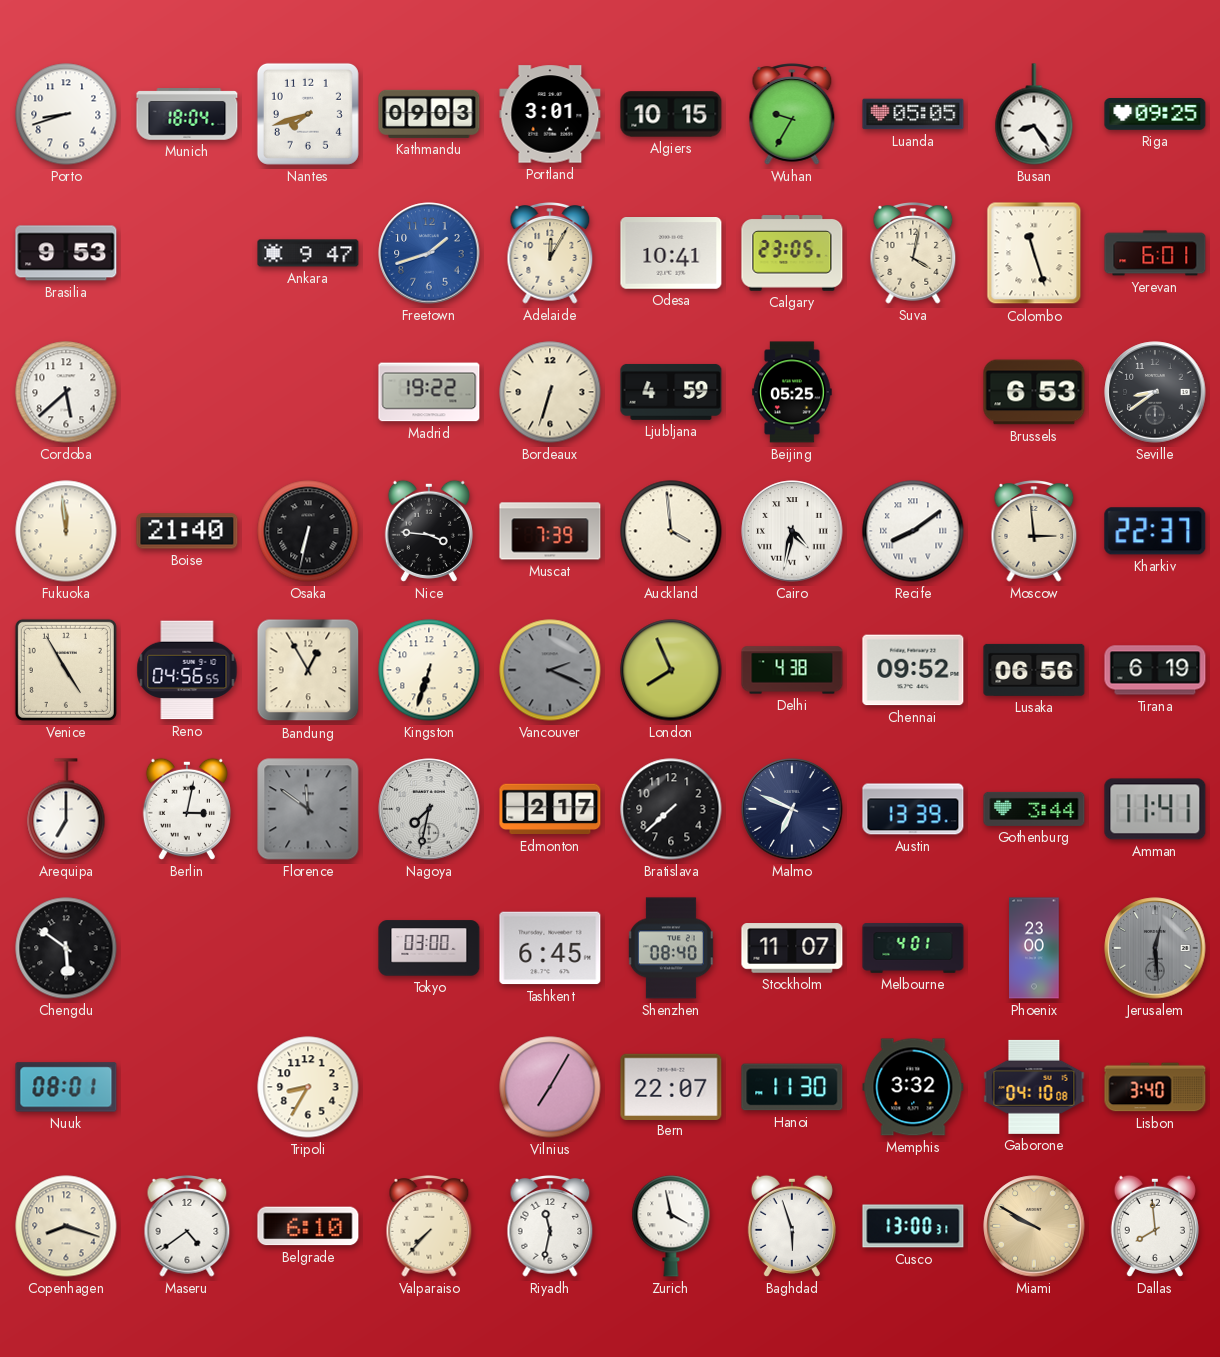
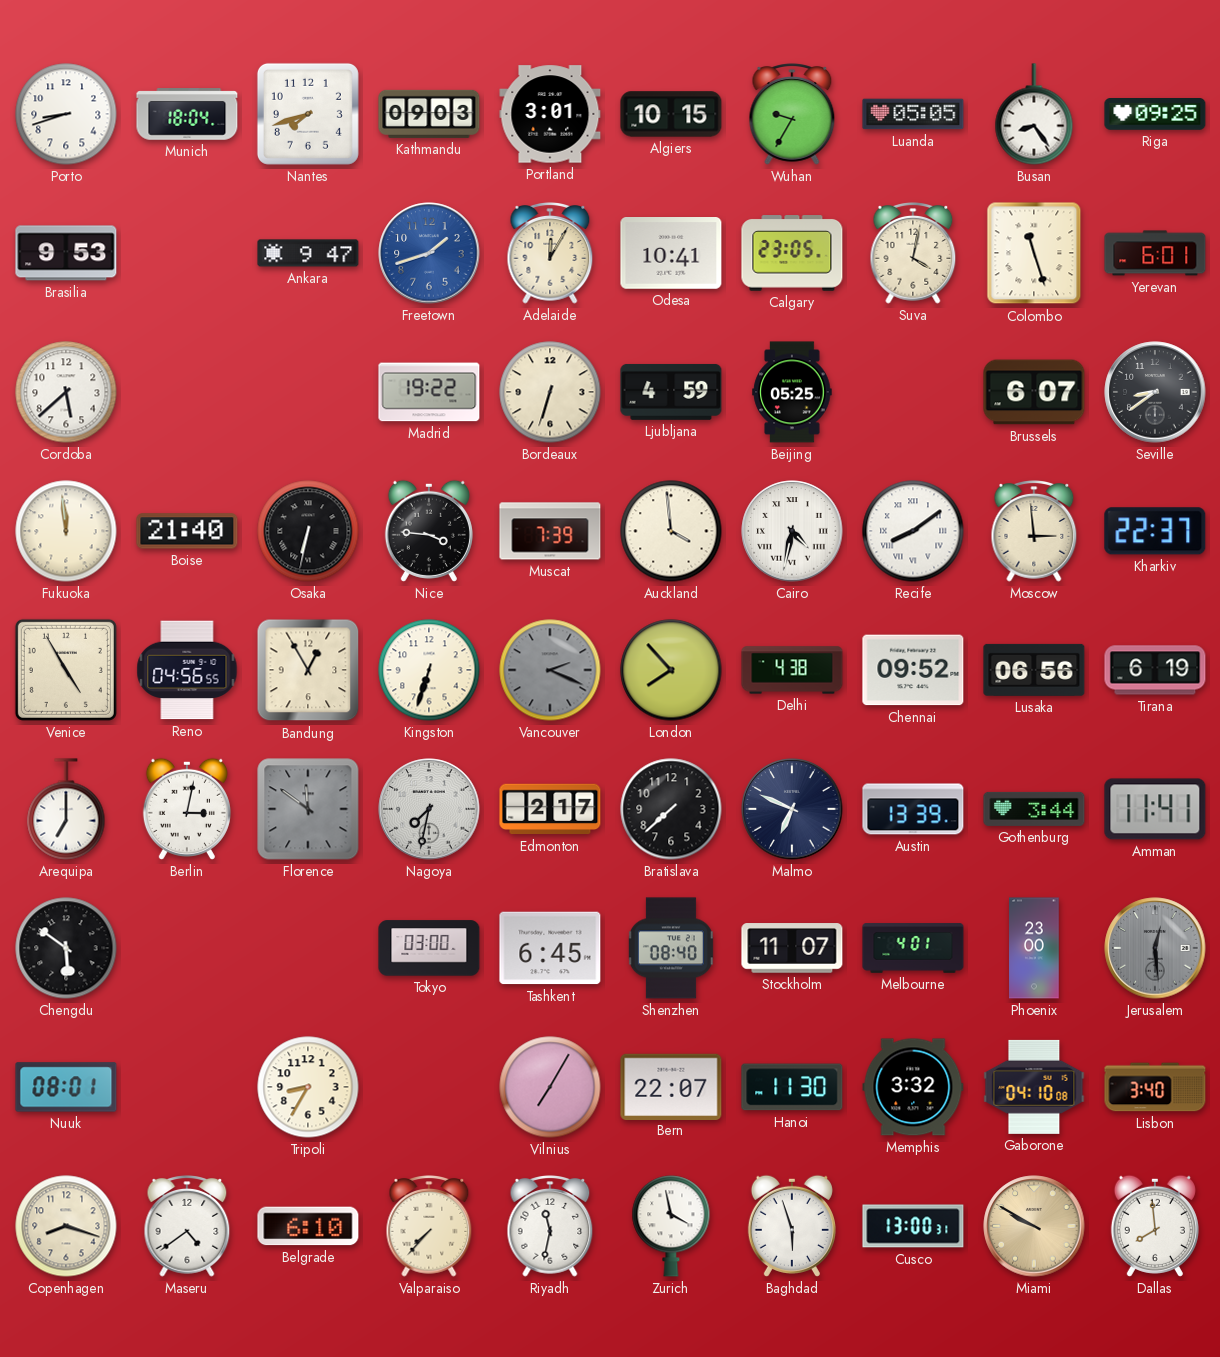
Brussels: 6:53 -> 6:07
London: 7:56 -> 7:53
